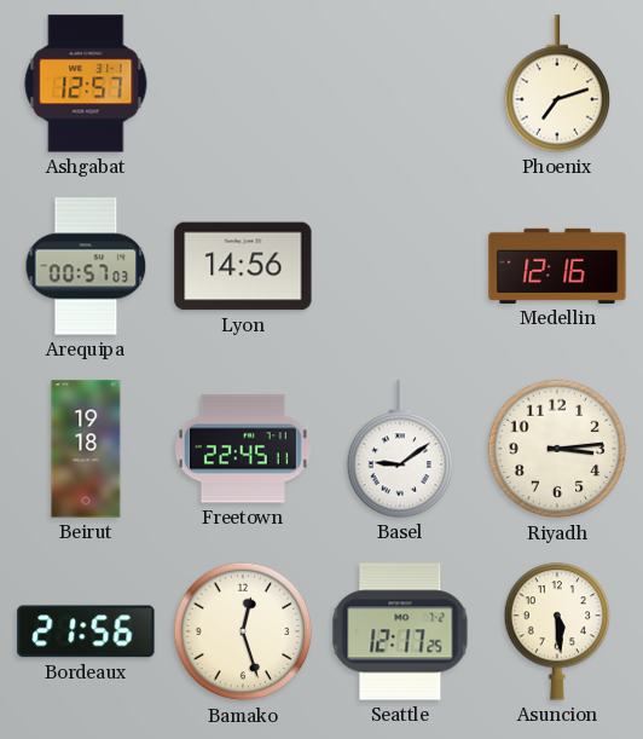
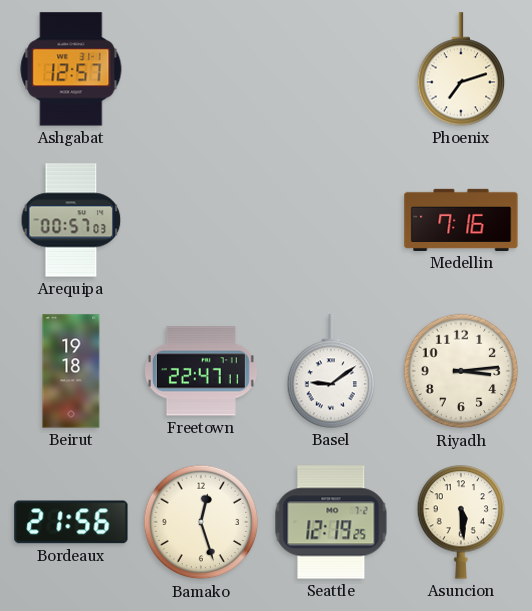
Lyon: 14:56 -> none
Medellin: 12:16 -> 7:16
Freetown: 22:45 -> 22:47
Seattle: 12:17 -> 12:19
